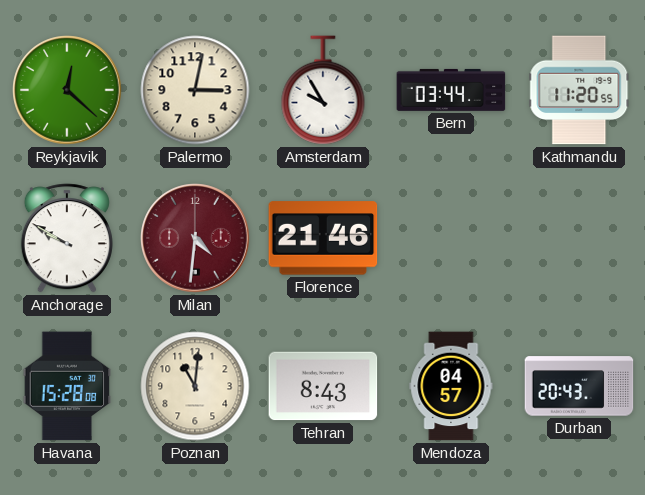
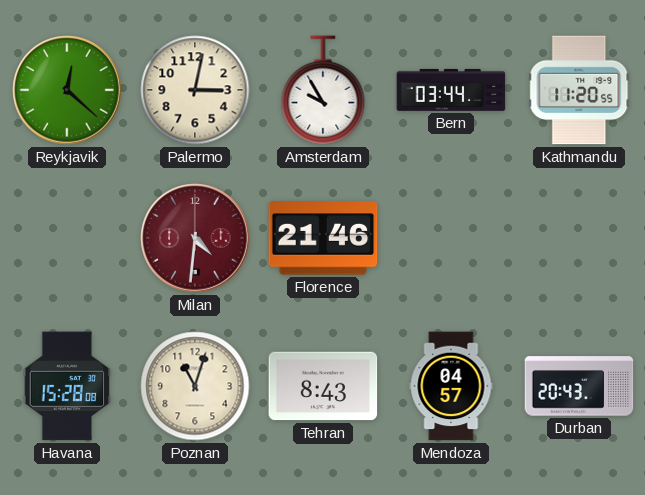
Anchorage: 9:50 -> none
Poznan: 11:01 -> 11:03
